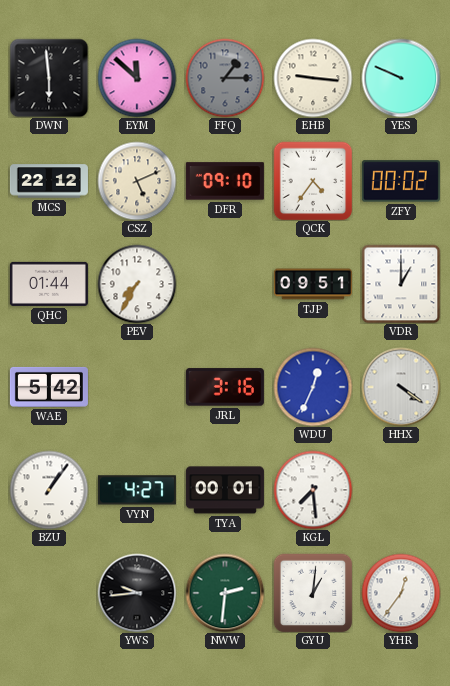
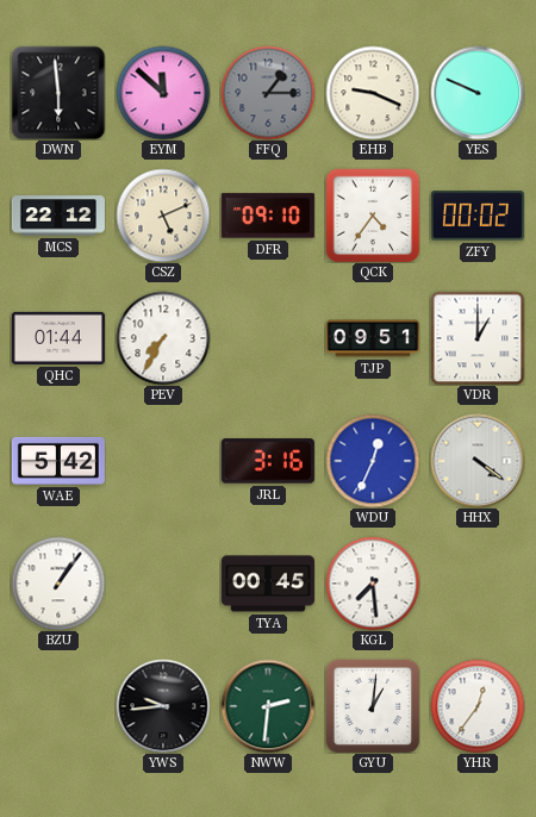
EHB: 9:16 -> 9:19
VYN: 4:27 -> none
TYA: 00:01 -> 00:45
